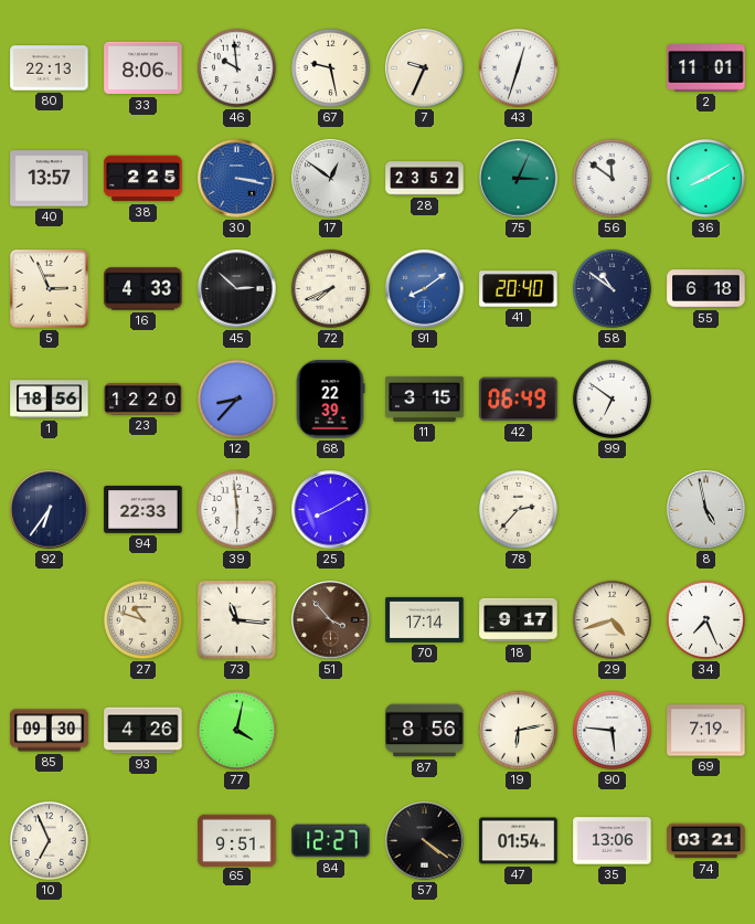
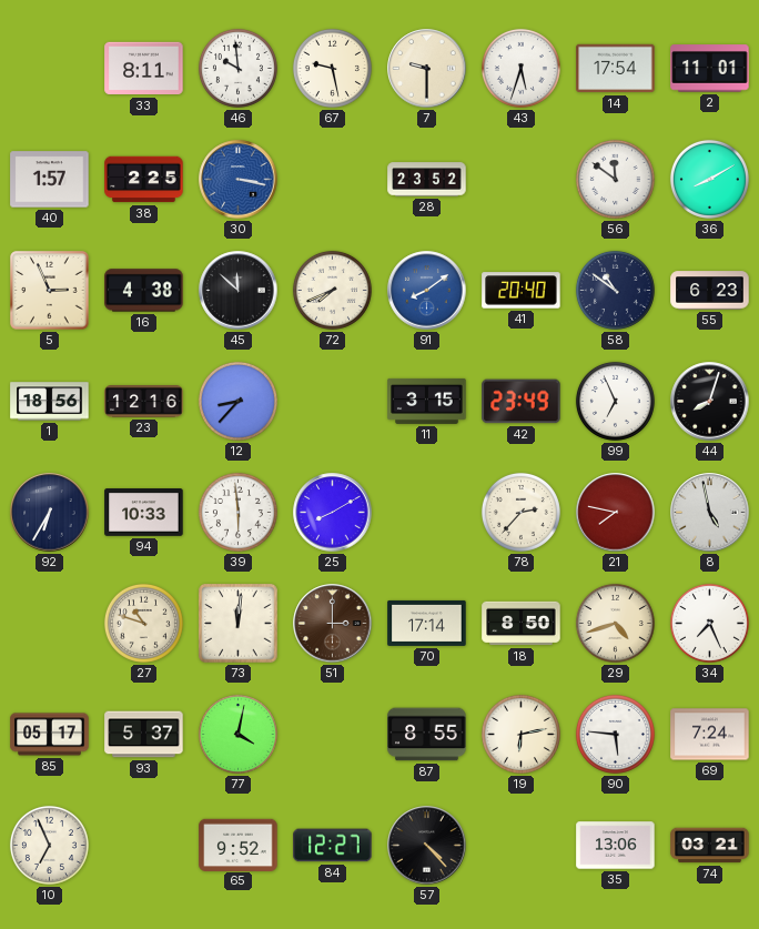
80: 22:13 -> none
33: 8:06 -> 8:11
7: 9:34 -> 9:30
43: 12:33 -> 5:33
14: none -> 17:54
40: 13:57 -> 1:57
17: 12:51 -> none
75: 3:04 -> none
16: 4:33 -> 4:38
45: 2:52 -> 11:52
55: 6:18 -> 6:23
23: 12:20 -> 12:16
68: 22:39 -> none
42: 06:49 -> 23:49
99: 6:51 -> 6:56
44: none -> 8:03
92: 6:36 -> 6:35
94: 22:33 -> 10:33
21: none -> 7:47
73: 11:16 -> 12:01
51: 3:53 -> 3:00
18: 9:17 -> 8:50
85: 09:30 -> 05:17
93: 4:26 -> 5:37
87: 8:56 -> 8:55
69: 7:19 -> 7:24
65: 9:51 -> 9:52
57: 4:21 -> 4:23
47: 01:54 -> none
